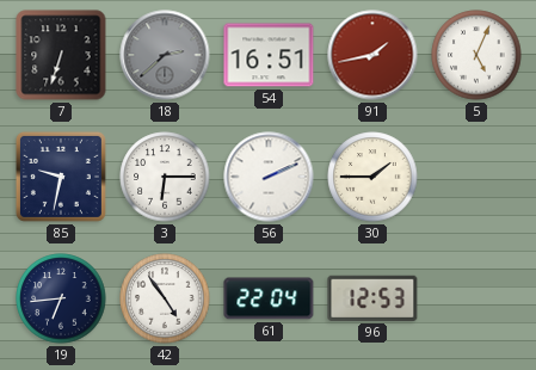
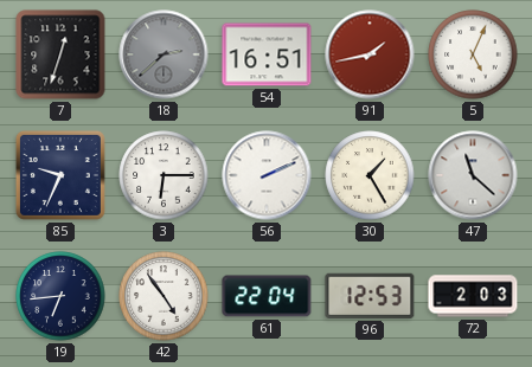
7: 6:33 -> 12:33
85: 9:32 -> 9:34
30: 1:45 -> 1:25
47: none -> 11:22
72: none -> 2:03
